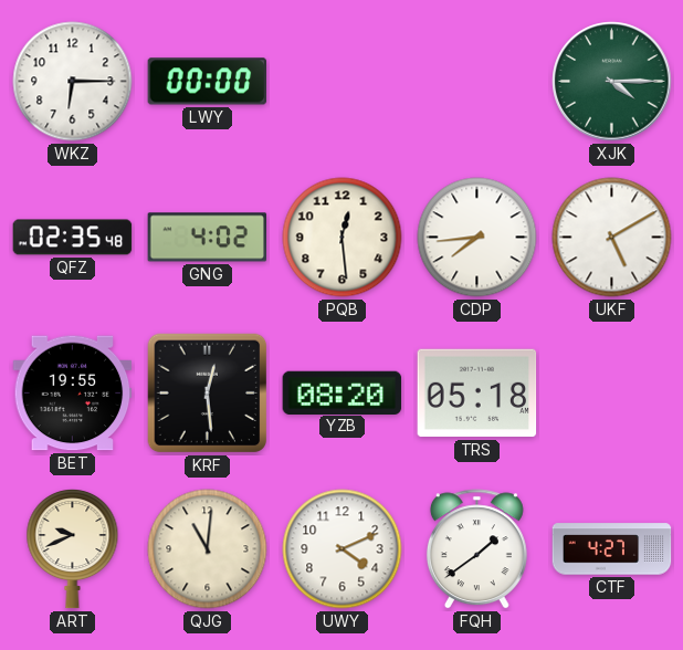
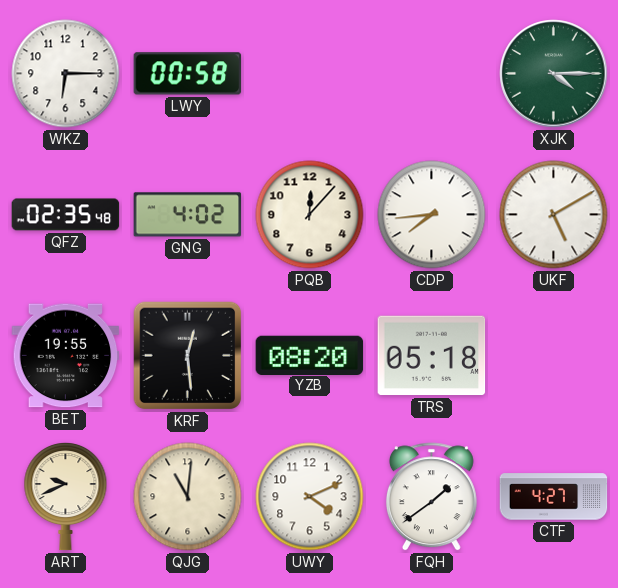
LWY: 00:00 -> 00:58
PQB: 12:29 -> 12:07
